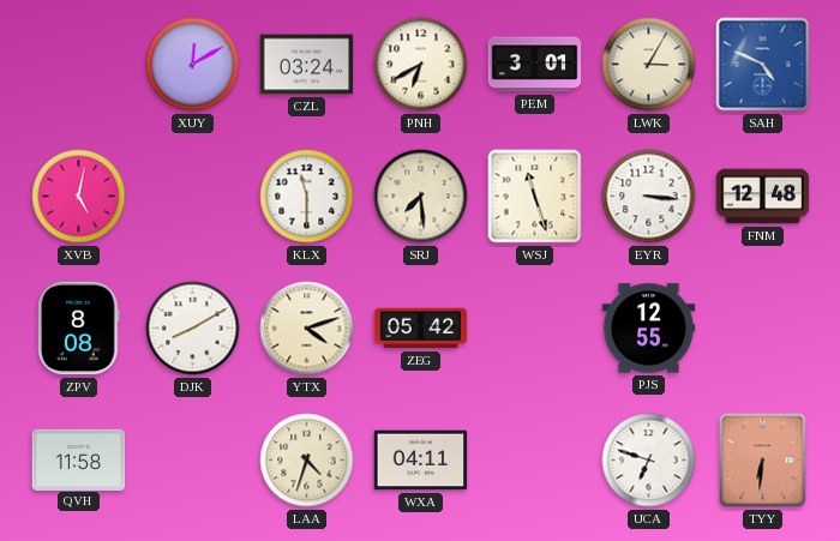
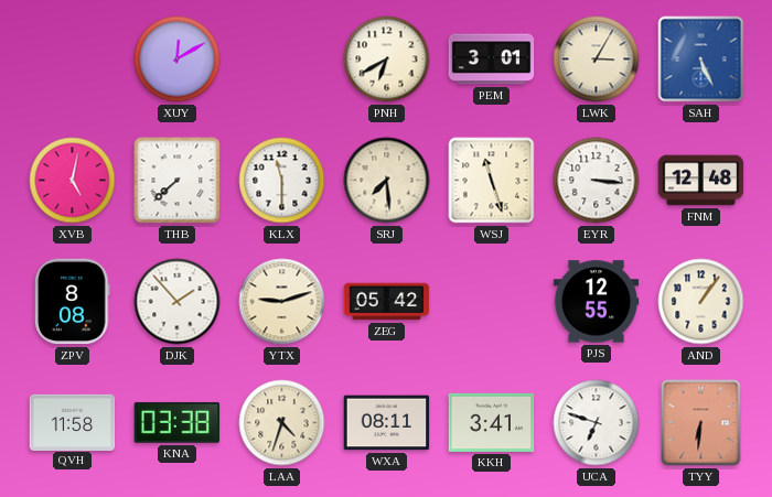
CZL: 03:24 -> none
SAH: 4:49 -> 5:26
THB: none -> 7:38
DJK: 8:10 -> 1:53
YTX: 4:12 -> 9:12
AND: none -> 1:06
KNA: none -> 03:38
WXA: 04:11 -> 08:11
KKH: none -> 3:41
